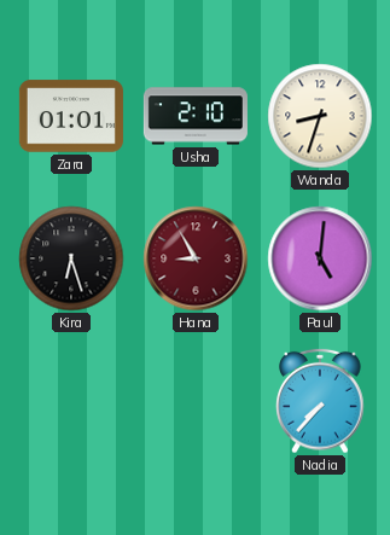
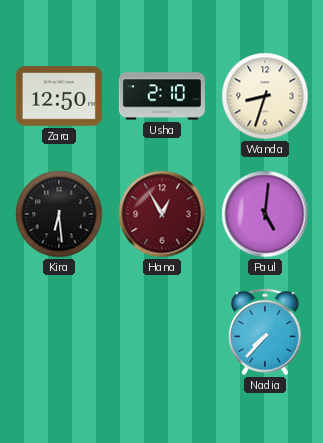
Zara: 01:01 -> 12:50
Kira: 6:27 -> 6:29
Hana: 8:55 -> 12:55
